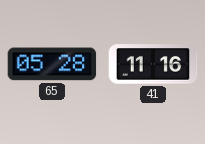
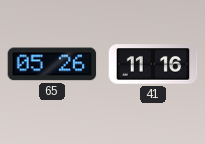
65: 05:28 -> 05:26
